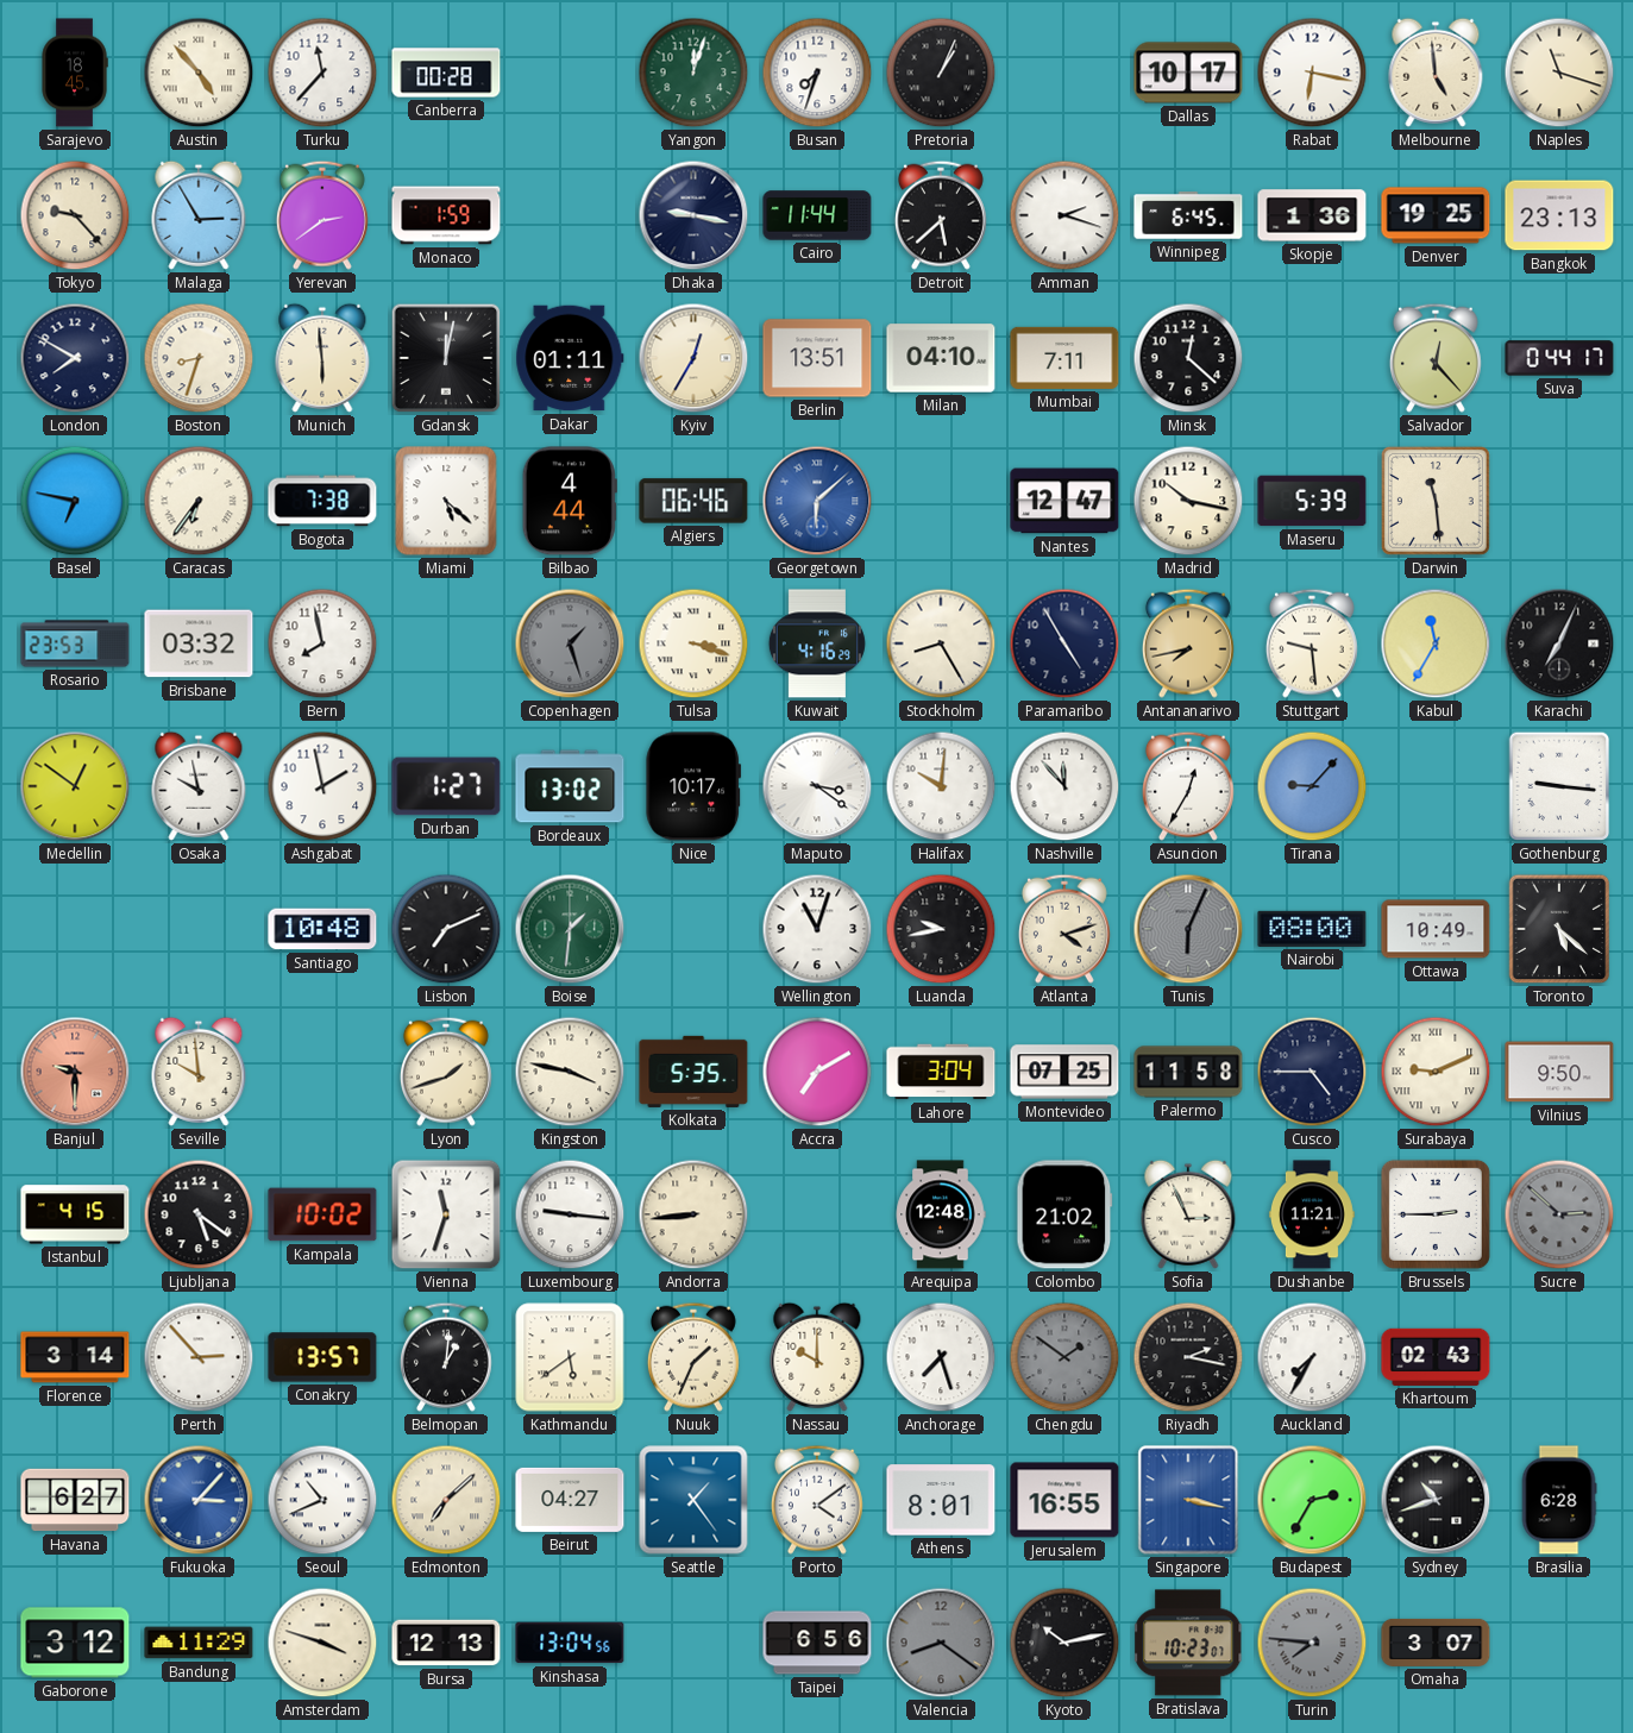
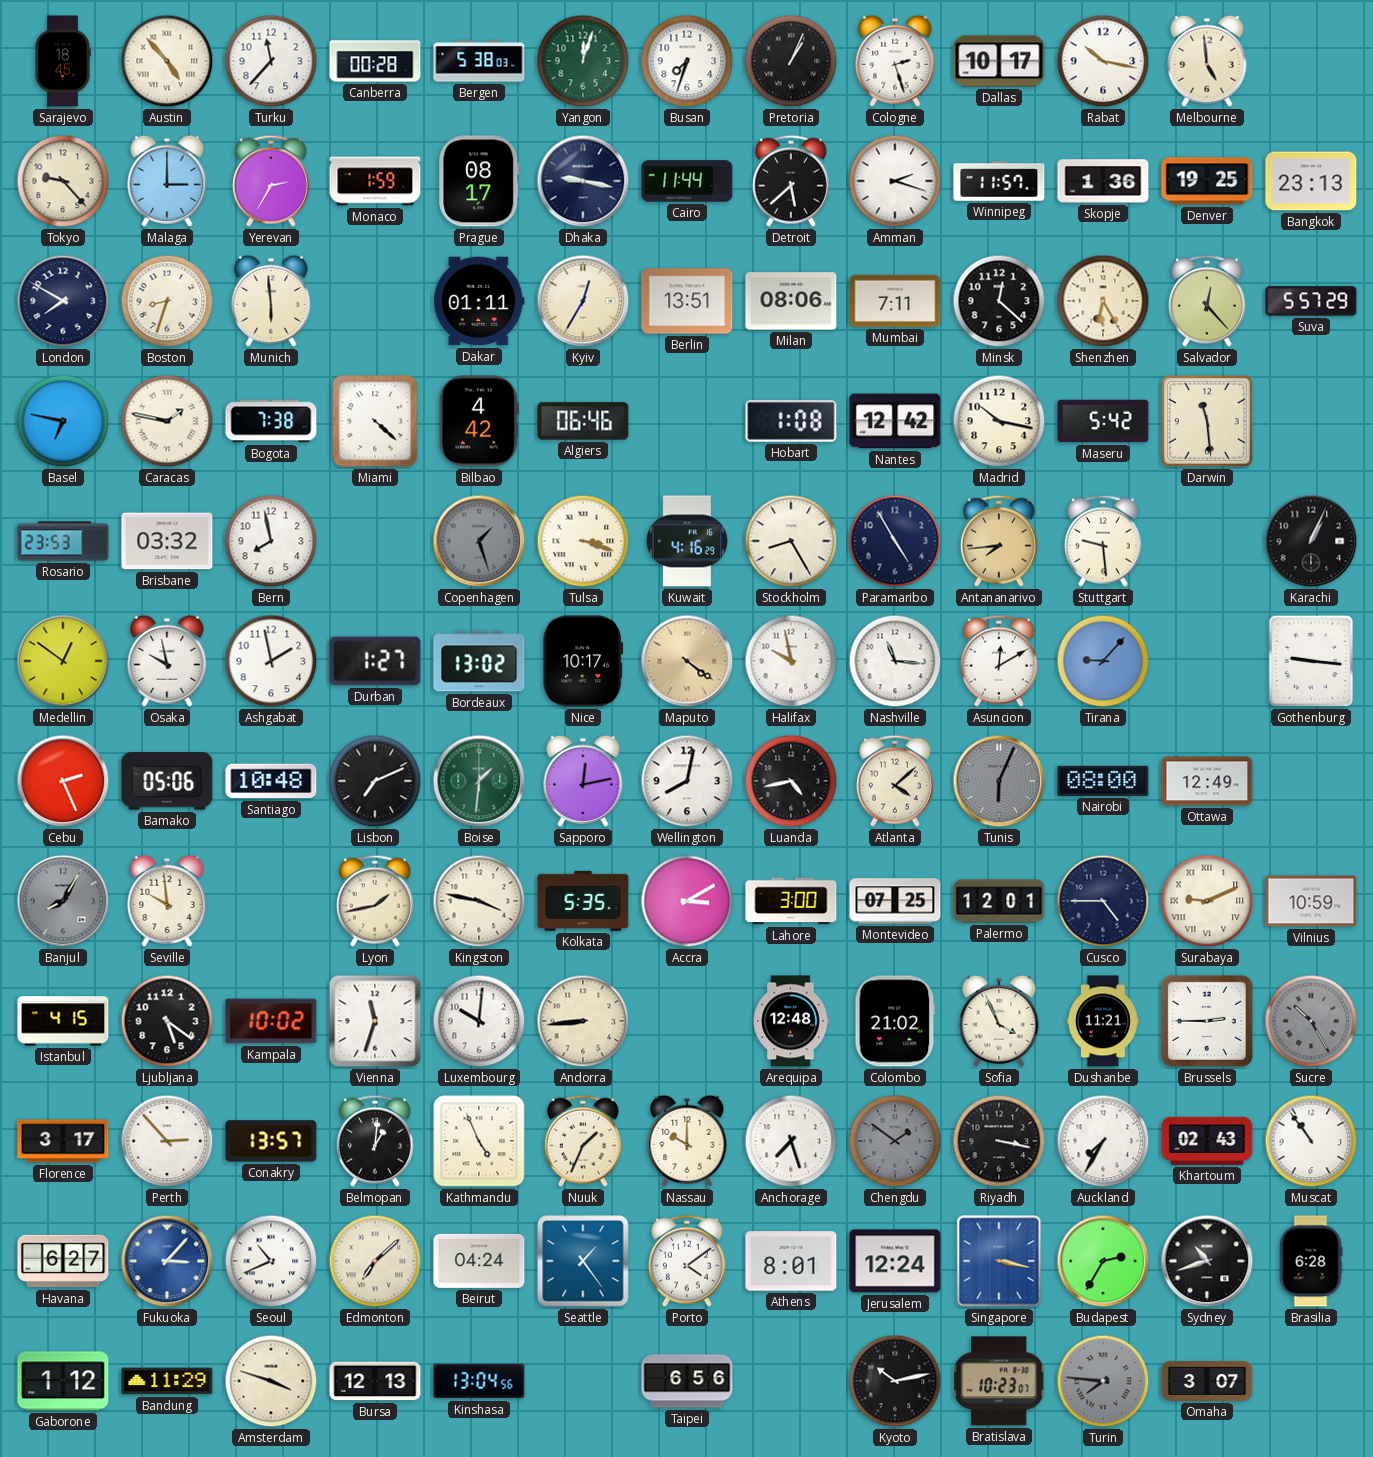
Bergen: none -> 5:38
Cologne: none -> 2:27
Rabat: 6:17 -> 10:17
Naples: 11:18 -> none
Malaga: 2:55 -> 3:00
Yerevan: 2:39 -> 2:35
Prague: none -> 08:17
Winnipeg: 6:45 -> 11:57
Gdansk: 12:02 -> none
Milan: 04:10 -> 08:06
Shenzhen: none -> 6:25
Suva: 0:44 -> 5:57
Caracas: 6:36 -> 1:47
Miami: 5:22 -> 4:22
Bilbao: 4:44 -> 4:42
Georgetown: 6:08 -> none
Hobart: none -> 1:08
Nantes: 12:47 -> 12:42
Maseru: 5:39 -> 5:42
Antananarivo: 7:43 -> 7:44
Kabul: 11:35 -> none
Karachi: 7:04 -> 1:04
Maputo: 3:21 -> 4:21
Maputo dial: white -> champagne
Halifax: 10:01 -> 9:58
Nashville: 11:53 -> 11:16
Asuncion: 12:35 -> 12:10
Cebu: none -> 2:26
Bamako: none -> 05:06
Sapporo: none -> 12:13
Wellington: 11:03 -> 8:02
Luanda: 9:43 -> 4:43
Atlanta: 4:12 -> 4:08
Ottawa: 10:49 -> 12:49
Toronto: 5:22 -> none
Banjul: 9:30 -> 8:05
Banjul dial: salmon -> grey
Lyon: 1:42 -> 1:43
Accra: 7:10 -> 3:10
Lahore: 3:04 -> 3:00
Palermo: 11:58 -> 12:01
Vilnius: 9:50 -> 10:59
Luxembourg: 9:16 -> 10:01
Sofia: 2:56 -> 3:56
Sucre: 2:52 -> 10:25
Florence: 3:14 -> 3:17
Kathmandu: 5:39 -> 4:56
Riyadh: 2:17 -> 3:17
Muscat: none -> 10:54
Beirut: 04:27 -> 04:24
Jerusalem: 16:55 -> 12:24
Gaborone: 3:12 -> 1:12
Valencia: 8:21 -> none
